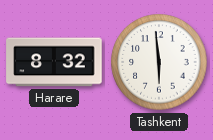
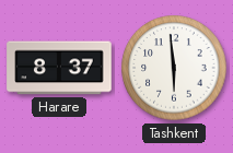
Harare: 8:32 -> 8:37
